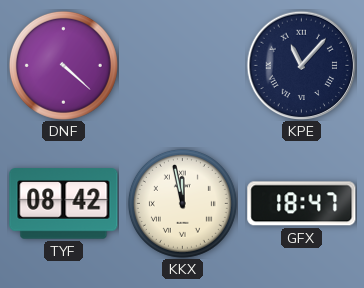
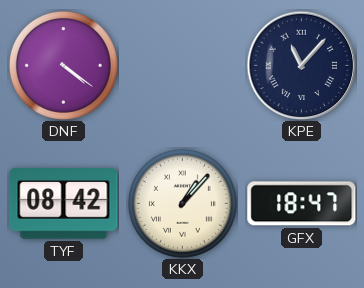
DNF: 4:22 -> 4:21
KKX: 11:58 -> 1:07
